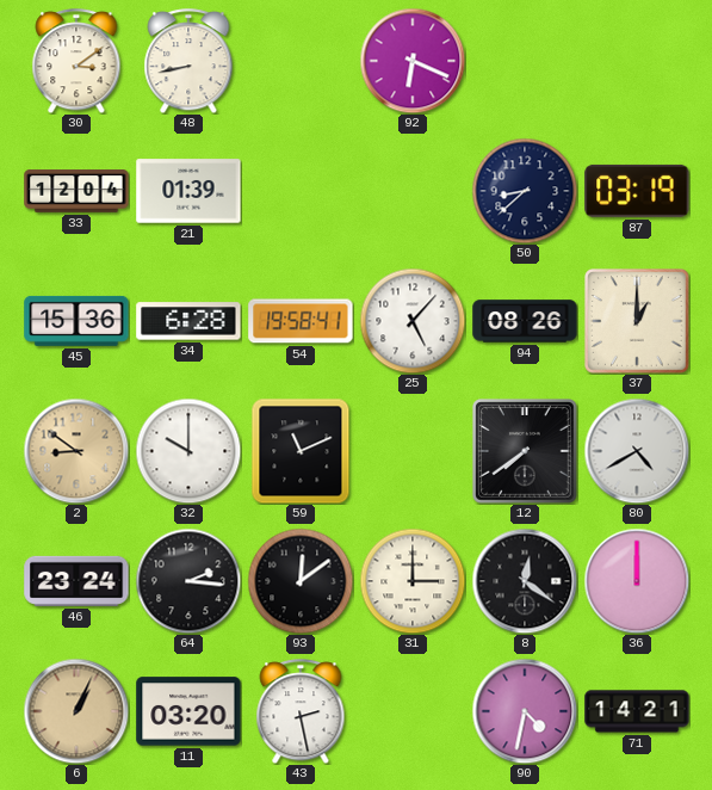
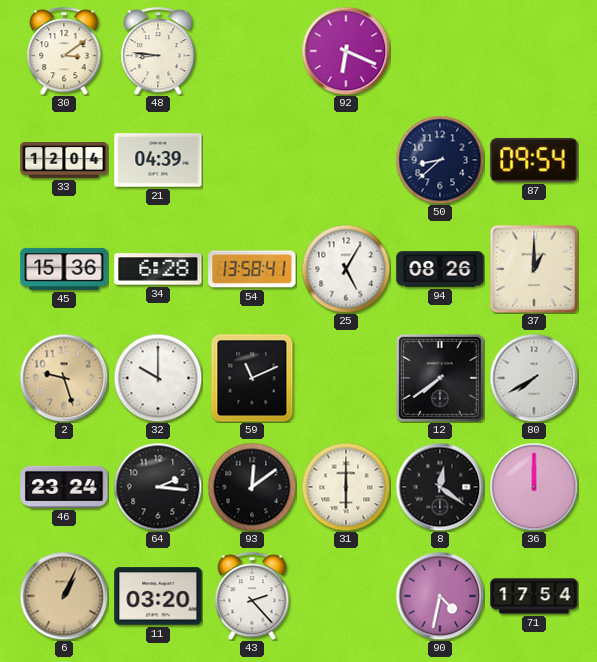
48: 8:43 -> 8:46
21: 01:39 -> 04:39
87: 03:19 -> 09:54
54: 19:58 -> 13:58
25: 5:07 -> 5:05
2: 8:51 -> 9:27
80: 4:40 -> 7:40
31: 3:00 -> 6:00
43: 2:28 -> 2:23
71: 14:21 -> 17:54
